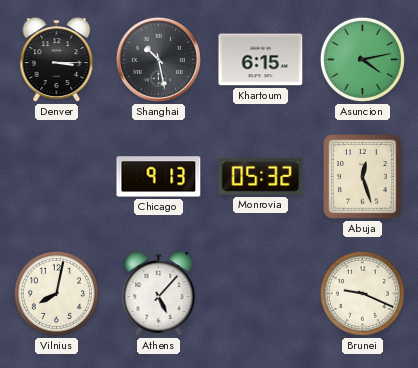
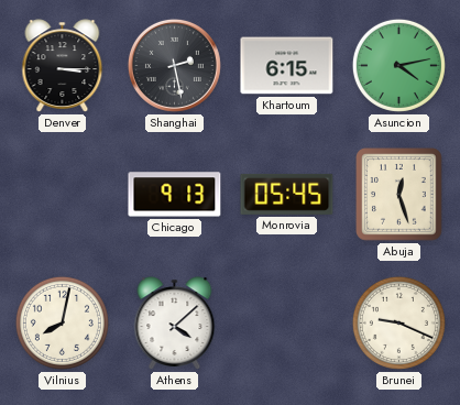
Shanghai: 10:28 -> 2:28
Monrovia: 05:32 -> 05:45
Athens: 5:07 -> 4:08
